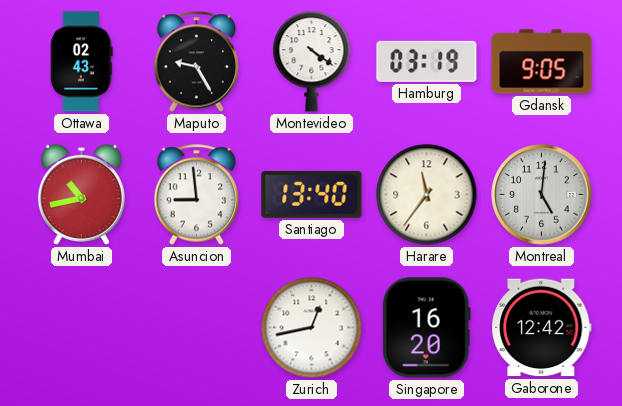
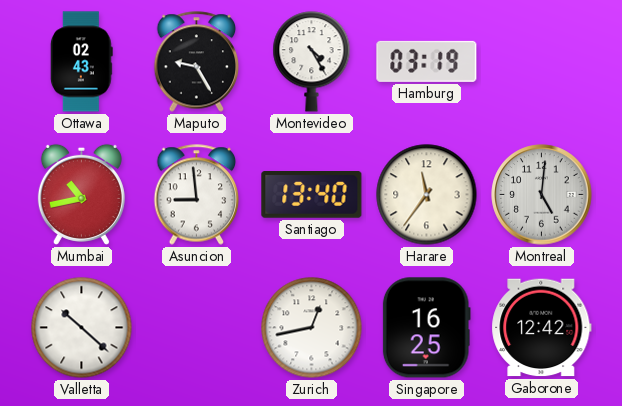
Montevideo: 4:21 -> 4:25
Gdansk: 9:05 -> none
Valletta: none -> 10:22
Singapore: 16:20 -> 16:25
